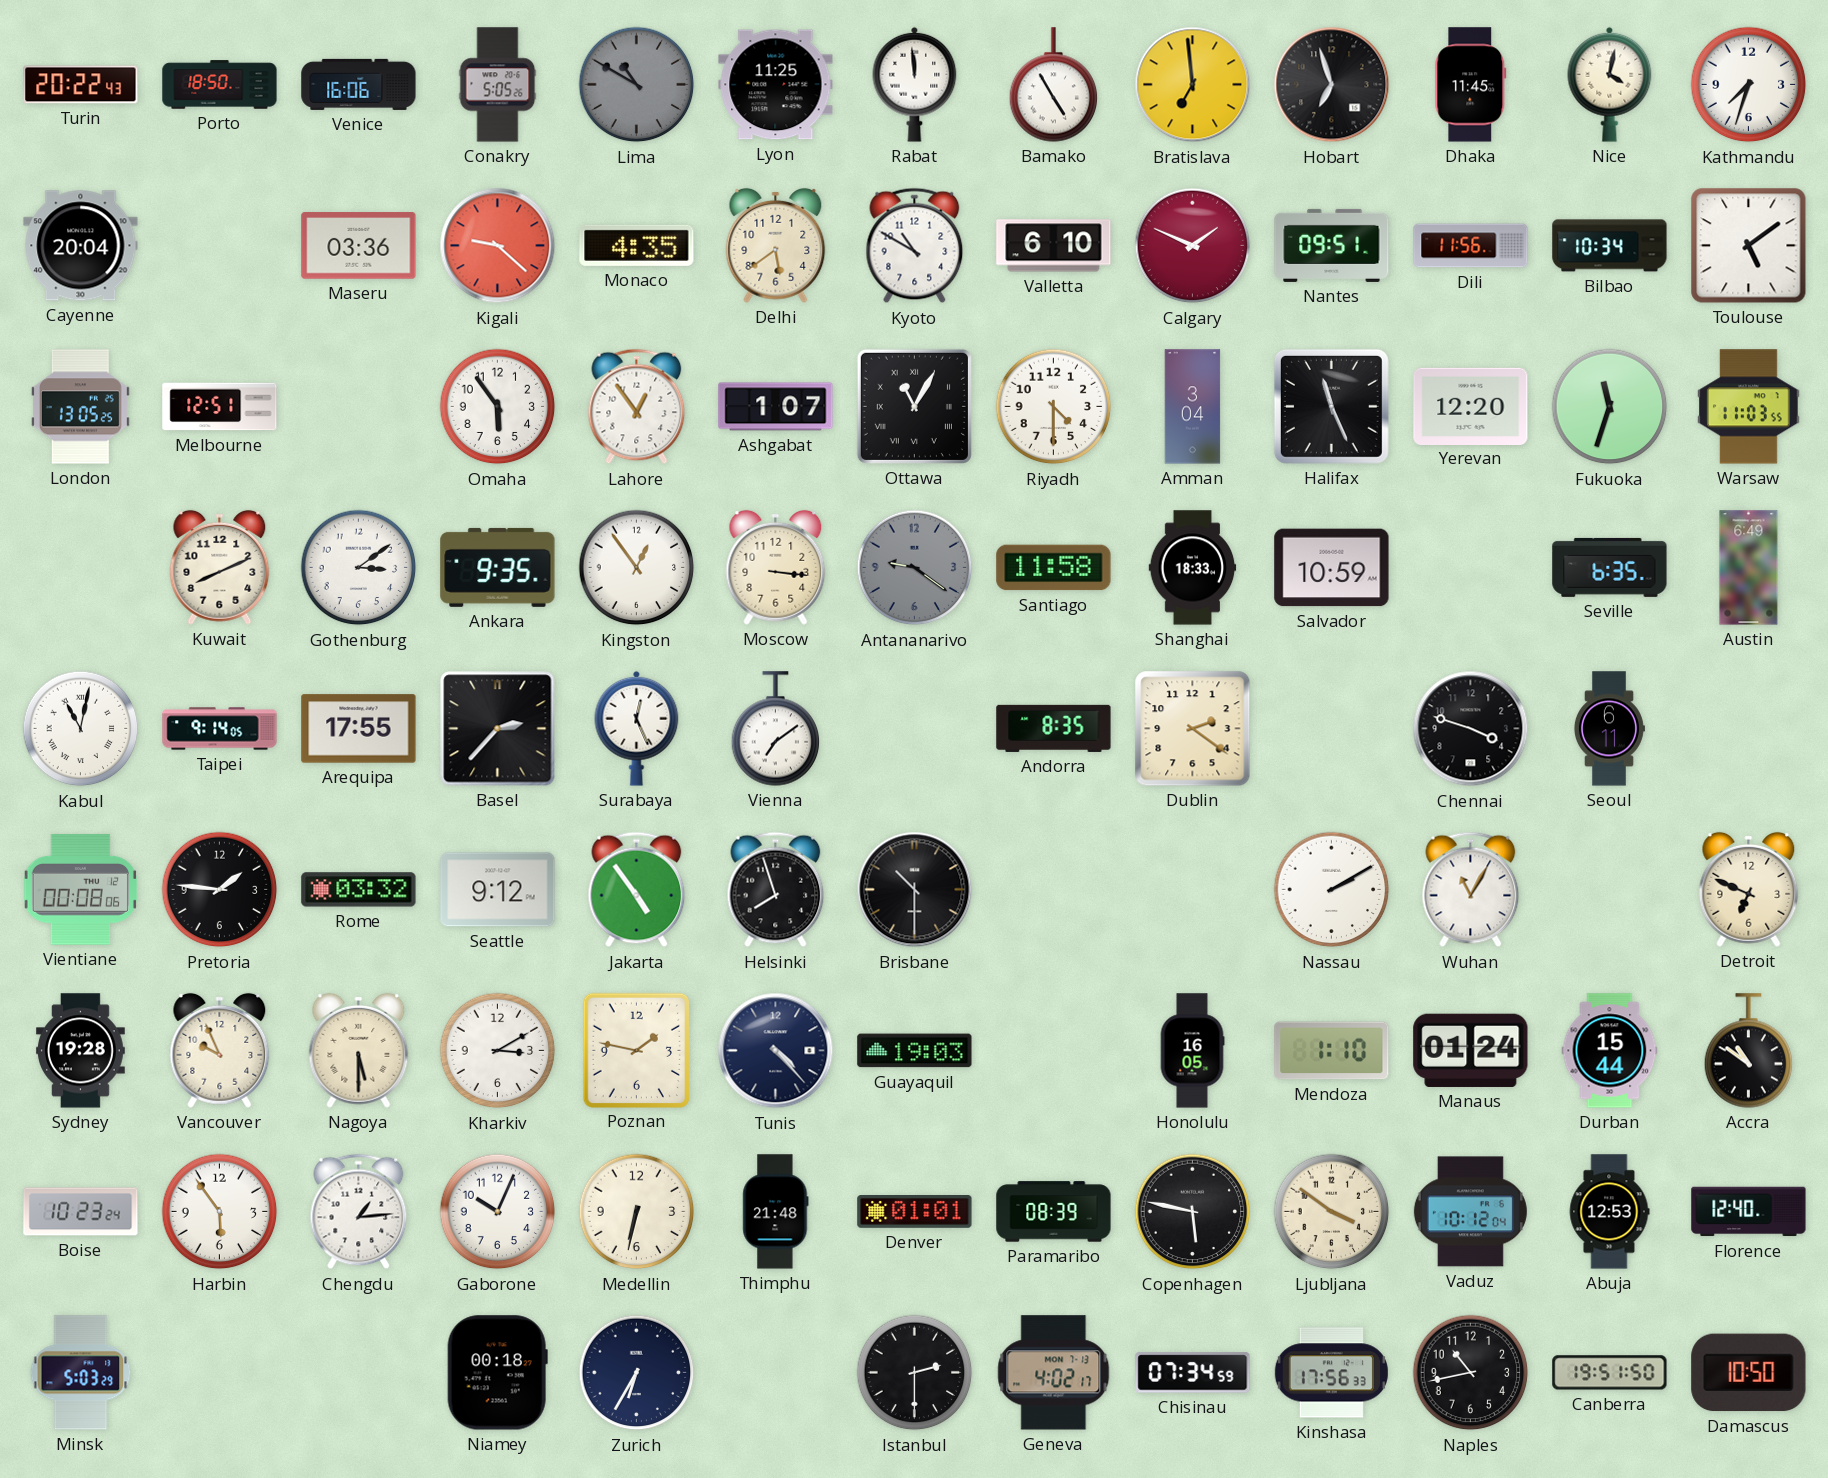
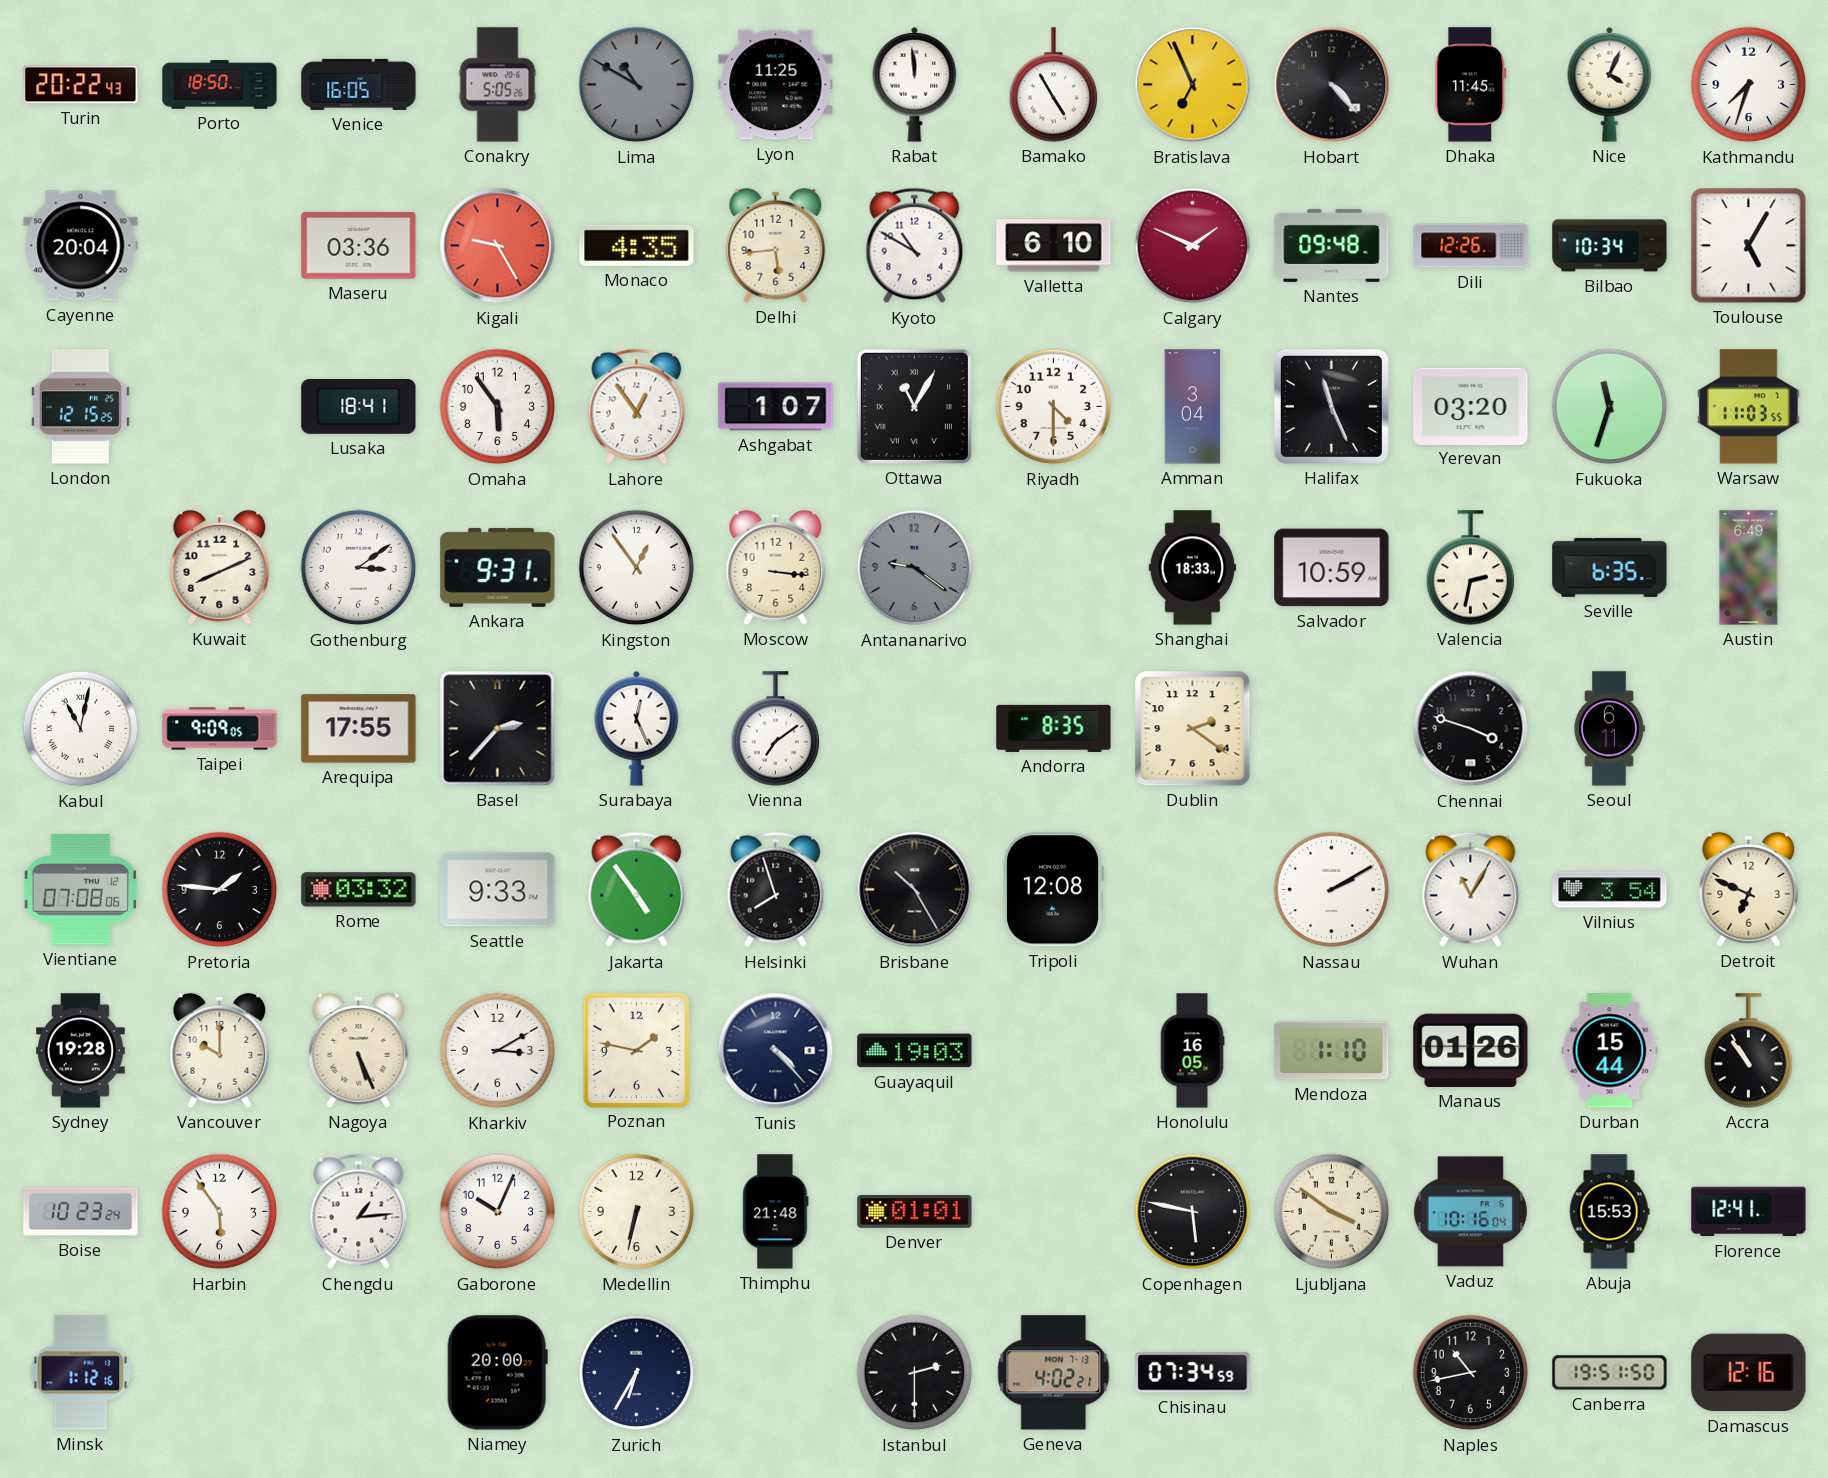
Venice: 16:06 -> 16:05
Bratislava: 6:59 -> 6:56
Hobart: 6:57 -> 4:23
Nice: 4:02 -> 4:04
Kigali: 9:22 -> 9:25
Delhi: 5:39 -> 5:44
Nantes: 09:51 -> 09:48
Dili: 11:56 -> 12:26
Toulouse: 5:09 -> 5:05
London: 13:05 -> 12:15
Melbourne: 12:51 -> none
Lusaka: none -> 18:41
Yerevan: 12:20 -> 03:20
Ankara: 9:35 -> 9:31
Santiago: 11:58 -> none
Valencia: none -> 2:32
Taipei: 9:14 -> 9:09
Vientiane: 00:08 -> 07:08
Seattle: 9:12 -> 9:33
Brisbane: 10:30 -> 10:25
Tripoli: none -> 12:08
Vilnius: none -> 3:54
Vancouver: 9:56 -> 10:00
Nagoya: 5:30 -> 5:26
Manaus: 01:24 -> 01:26
Accra: 10:51 -> 10:54
Paramaribo: 08:39 -> none
Vaduz: 10:12 -> 10:16
Abuja: 12:53 -> 15:53
Florence: 12:40 -> 12:41
Minsk: 5:03 -> 1:12
Niamey: 00:18 -> 20:00
Geneva: 4:02:17 -> 4:02:21
Kinshasa: 17:56 -> none
Damascus: 10:50 -> 12:16
